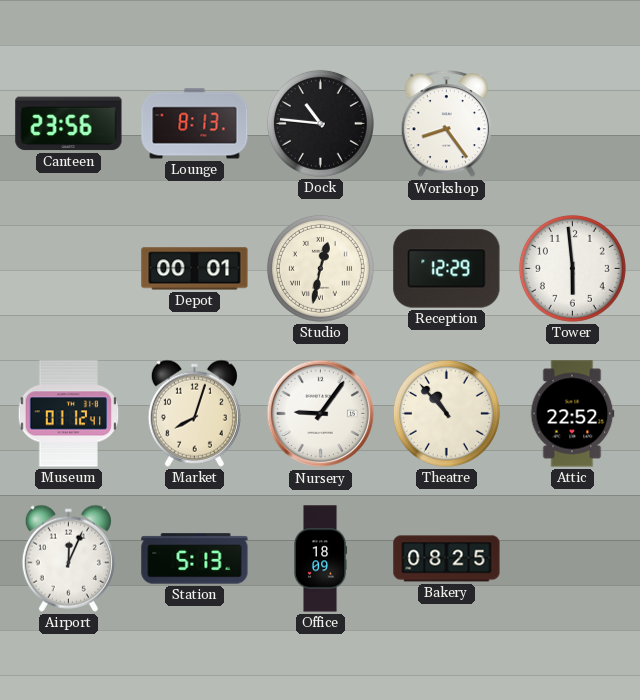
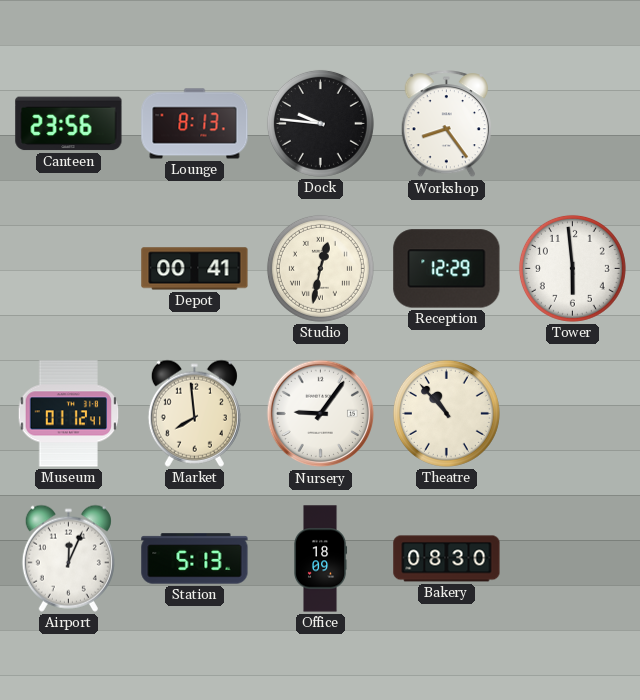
Dock: 10:46 -> 9:46
Depot: 00:01 -> 00:41
Market: 8:03 -> 7:59
Attic: 22:52 -> none
Bakery: 08:25 -> 08:30
